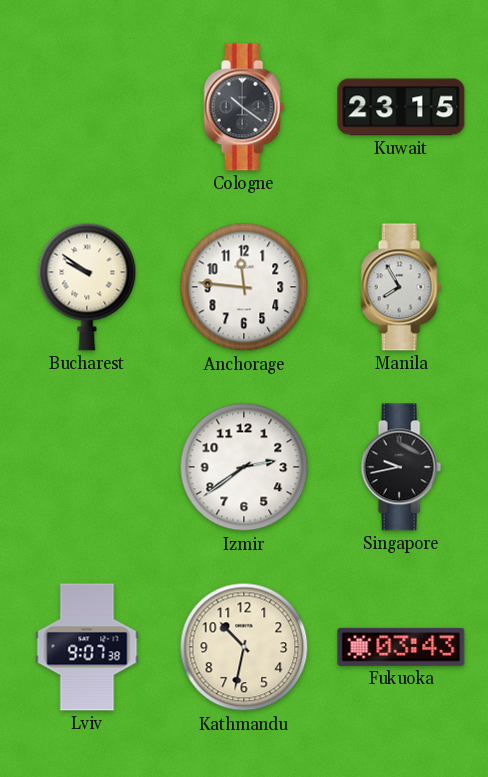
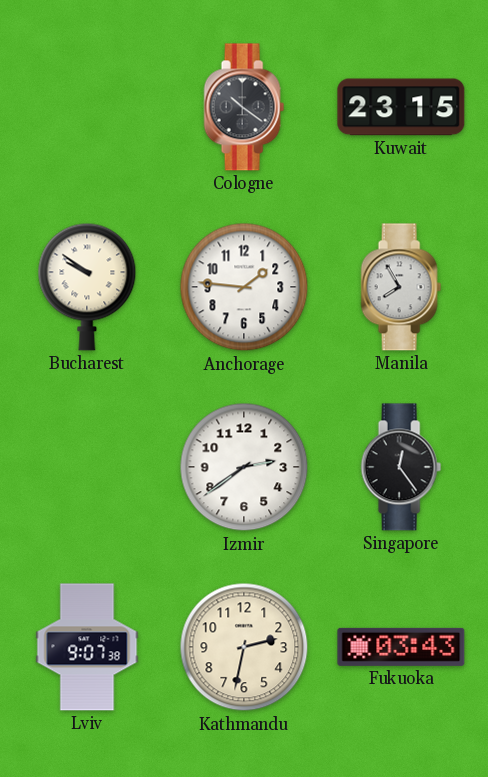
Anchorage: 11:46 -> 1:46
Singapore: 9:43 -> 12:24
Kathmandu: 10:32 -> 2:32
